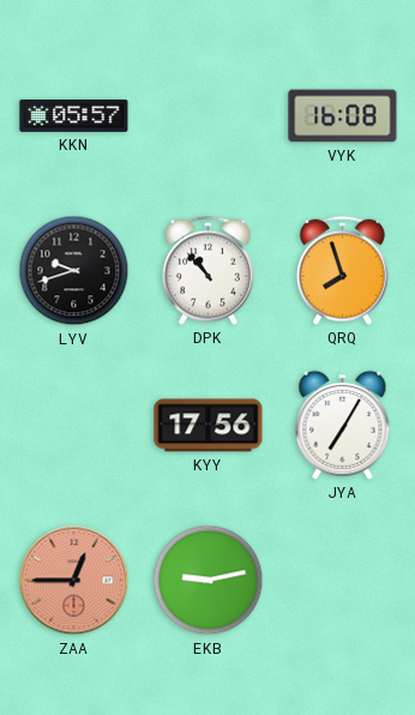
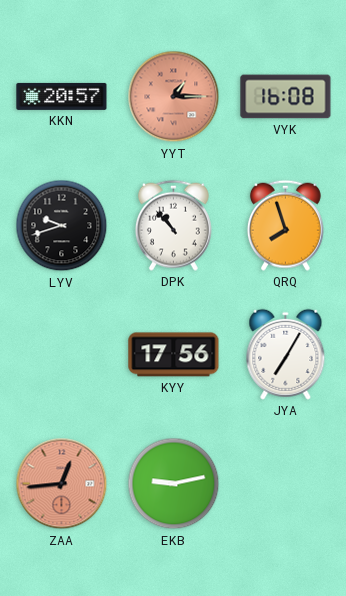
KKN: 05:57 -> 20:57
YYT: none -> 1:15
ZAA: 12:45 -> 12:44
